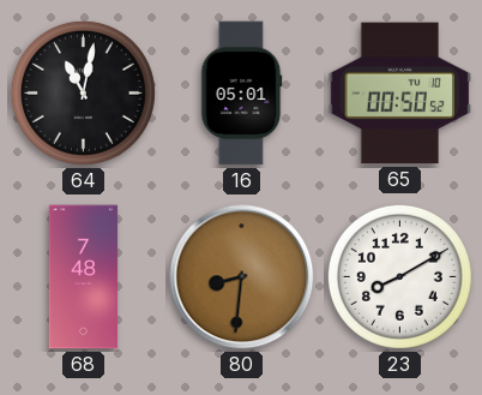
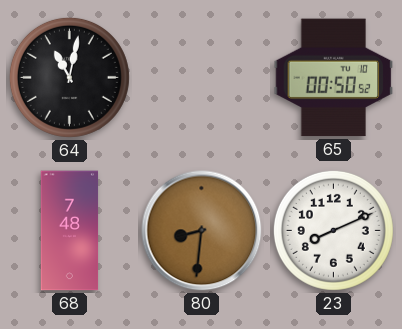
16: 05:01 -> none
23: 8:10 -> 8:11
